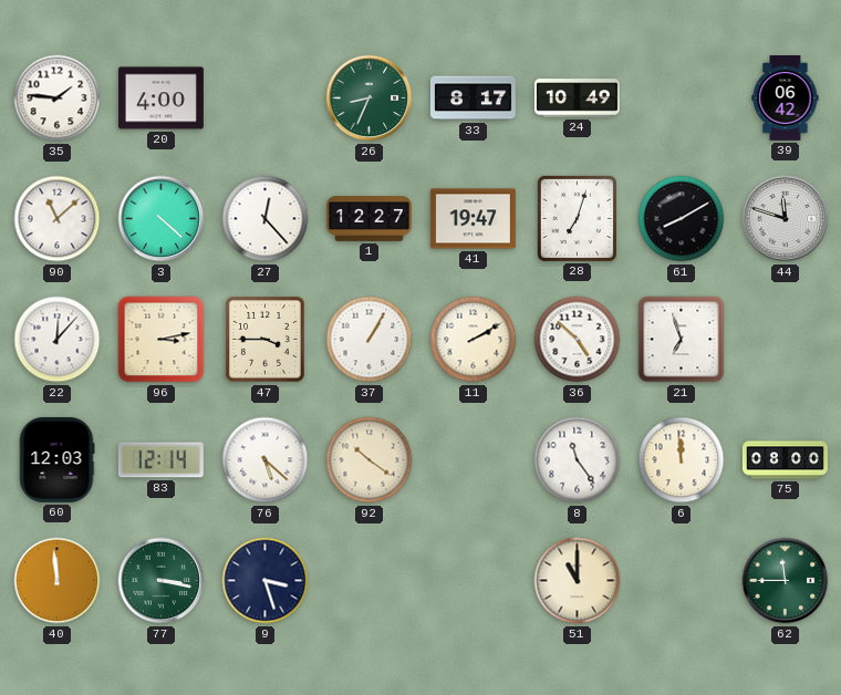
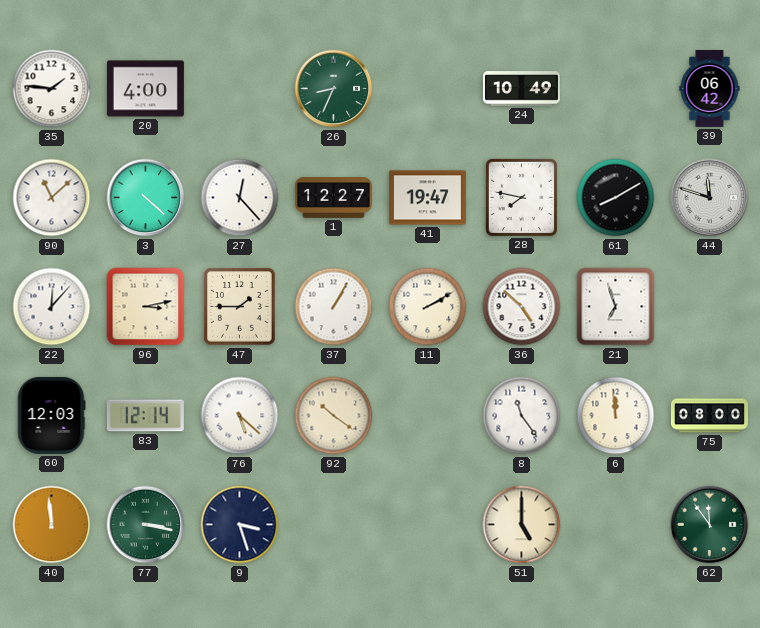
33: 8:17 -> none
28: 7:03 -> 7:47
47: 3:45 -> 1:45
51: 11:00 -> 5:00
62: 11:45 -> 11:54
